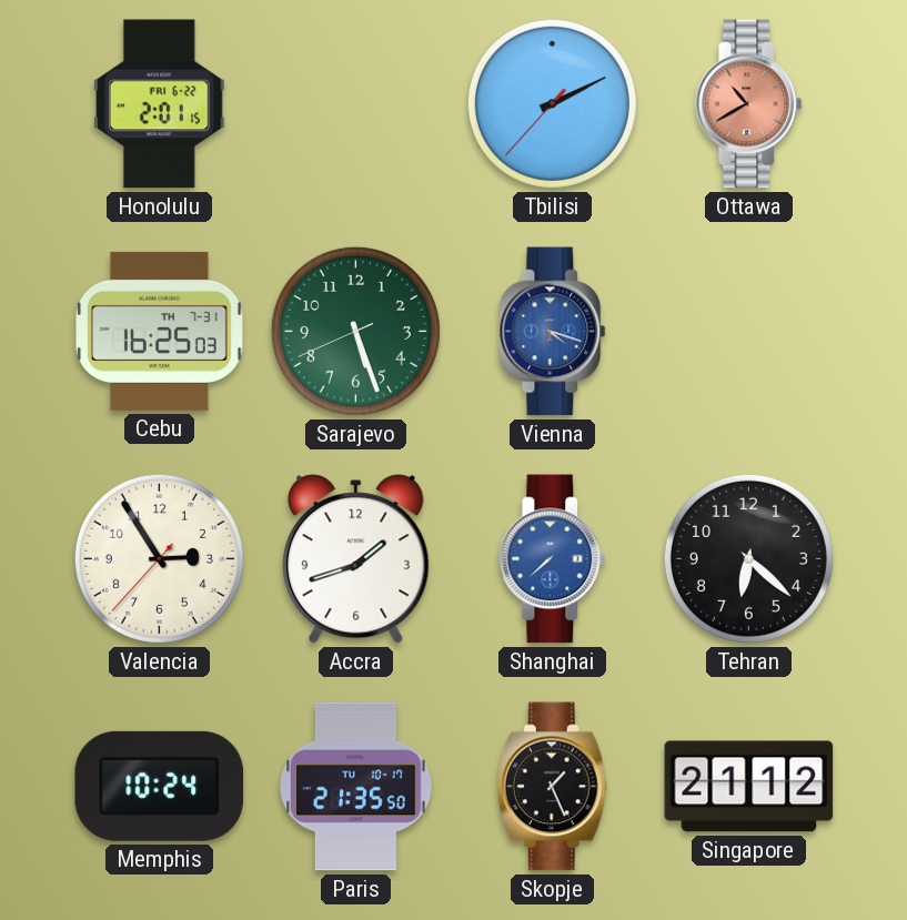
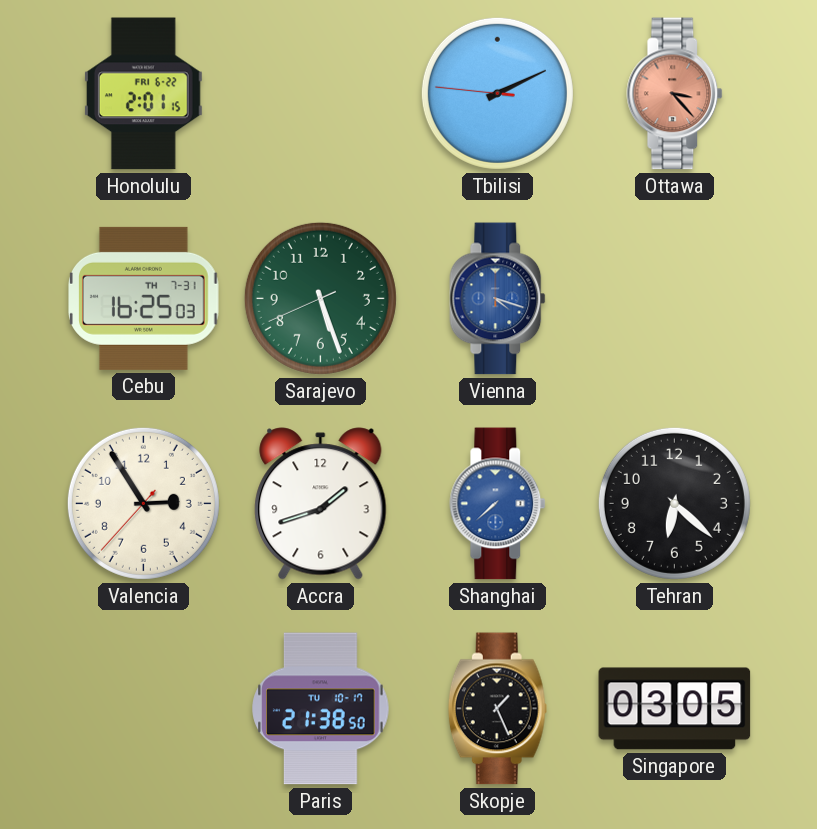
Tbilisi: 2:10:37 -> 2:10:46
Ottawa: 10:40 -> 3:23
Memphis: 10:24 -> none
Paris: 21:35 -> 21:38
Singapore: 21:12 -> 03:05
